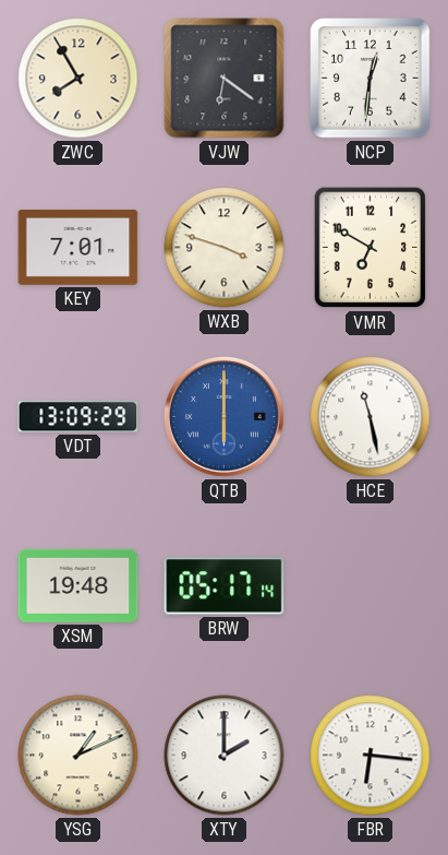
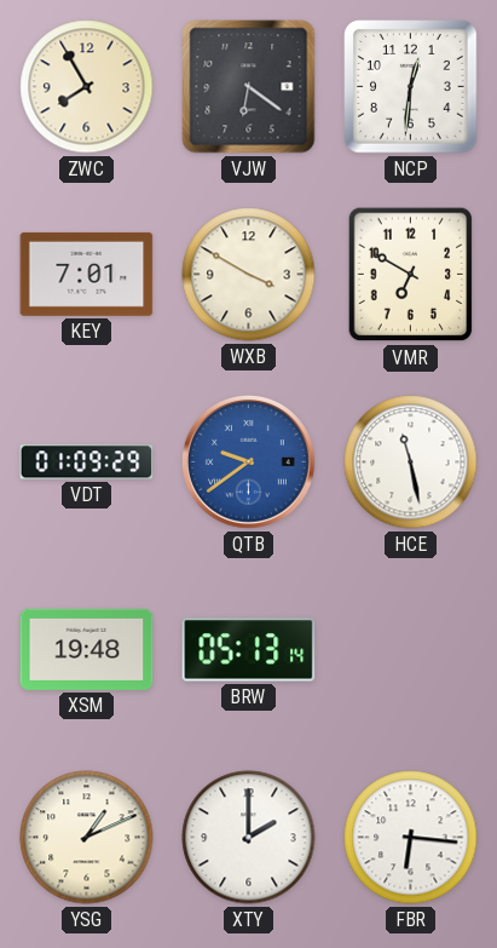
WXB: 3:48 -> 3:50
VDT: 13:09 -> 01:09
QTB: 6:00 -> 9:39
BRW: 05:17 -> 05:13
